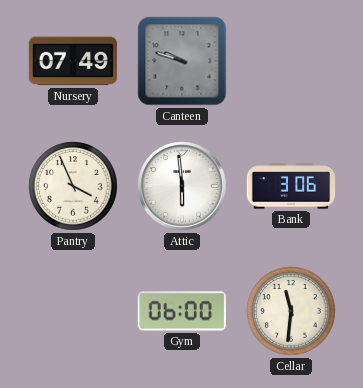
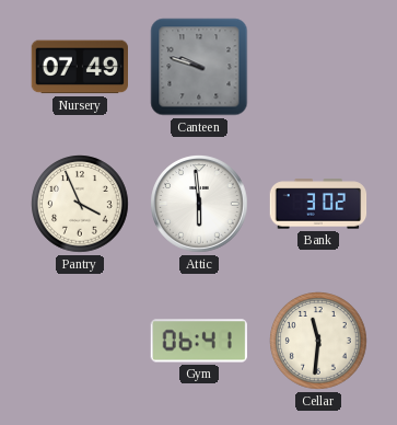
Bank: 3:06 -> 3:02
Gym: 06:00 -> 06:41
